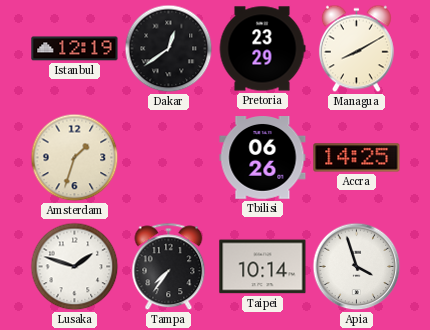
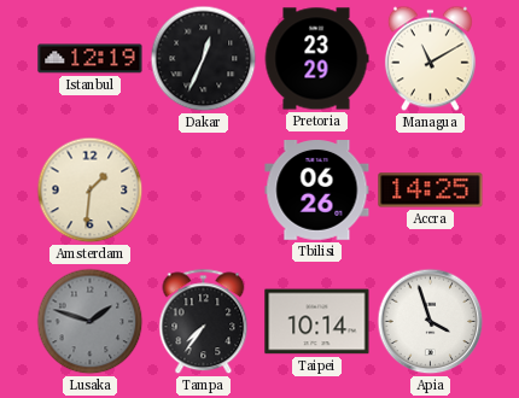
Dakar: 12:39 -> 12:34
Managua: 8:10 -> 11:10
Amsterdam: 1:33 -> 1:31
Lusaka dial: white -> grey
